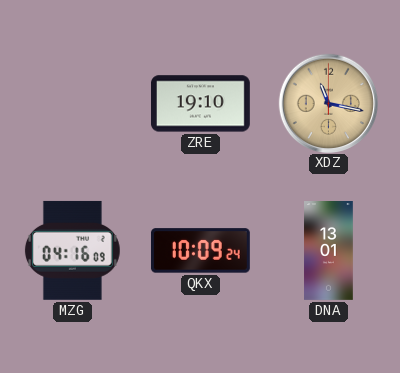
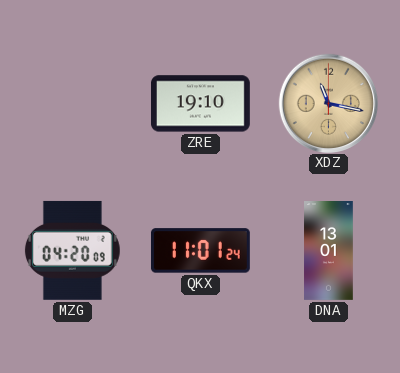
MZG: 04:16 -> 04:20
QKX: 10:09 -> 11:01
